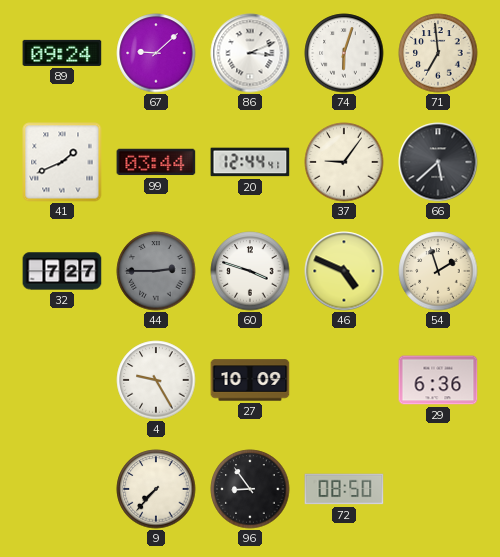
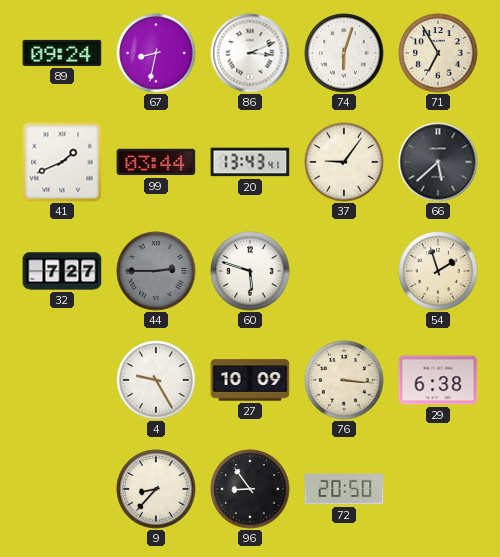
67: 9:08 -> 8:32
71: 6:59 -> 6:55
20: 12:44 -> 13:43
60: 3:48 -> 5:48
46: 4:49 -> none
76: none -> 3:16
29: 6:36 -> 6:38
9: 7:37 -> 8:37
72: 08:50 -> 20:50
